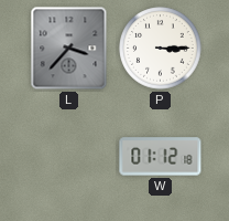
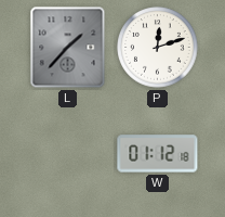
L: 3:37 -> 1:37
P: 3:15 -> 12:12
